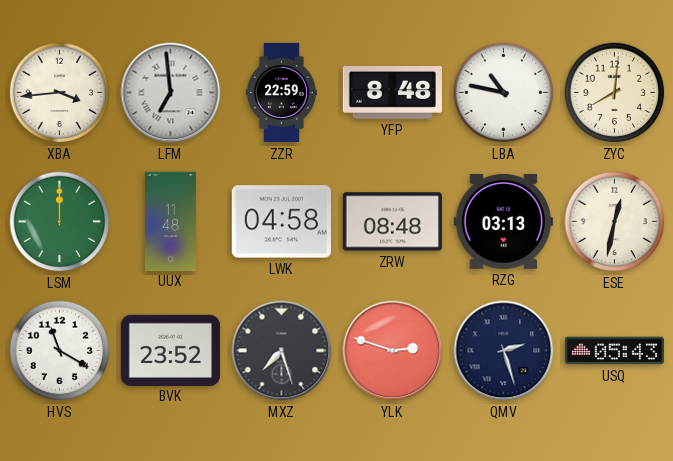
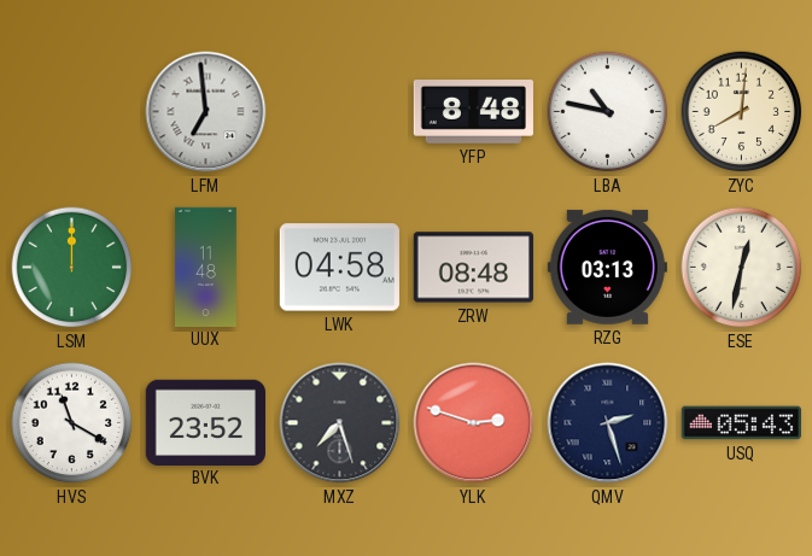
XBA: 3:44 -> none
ZZR: 22:59 -> none
